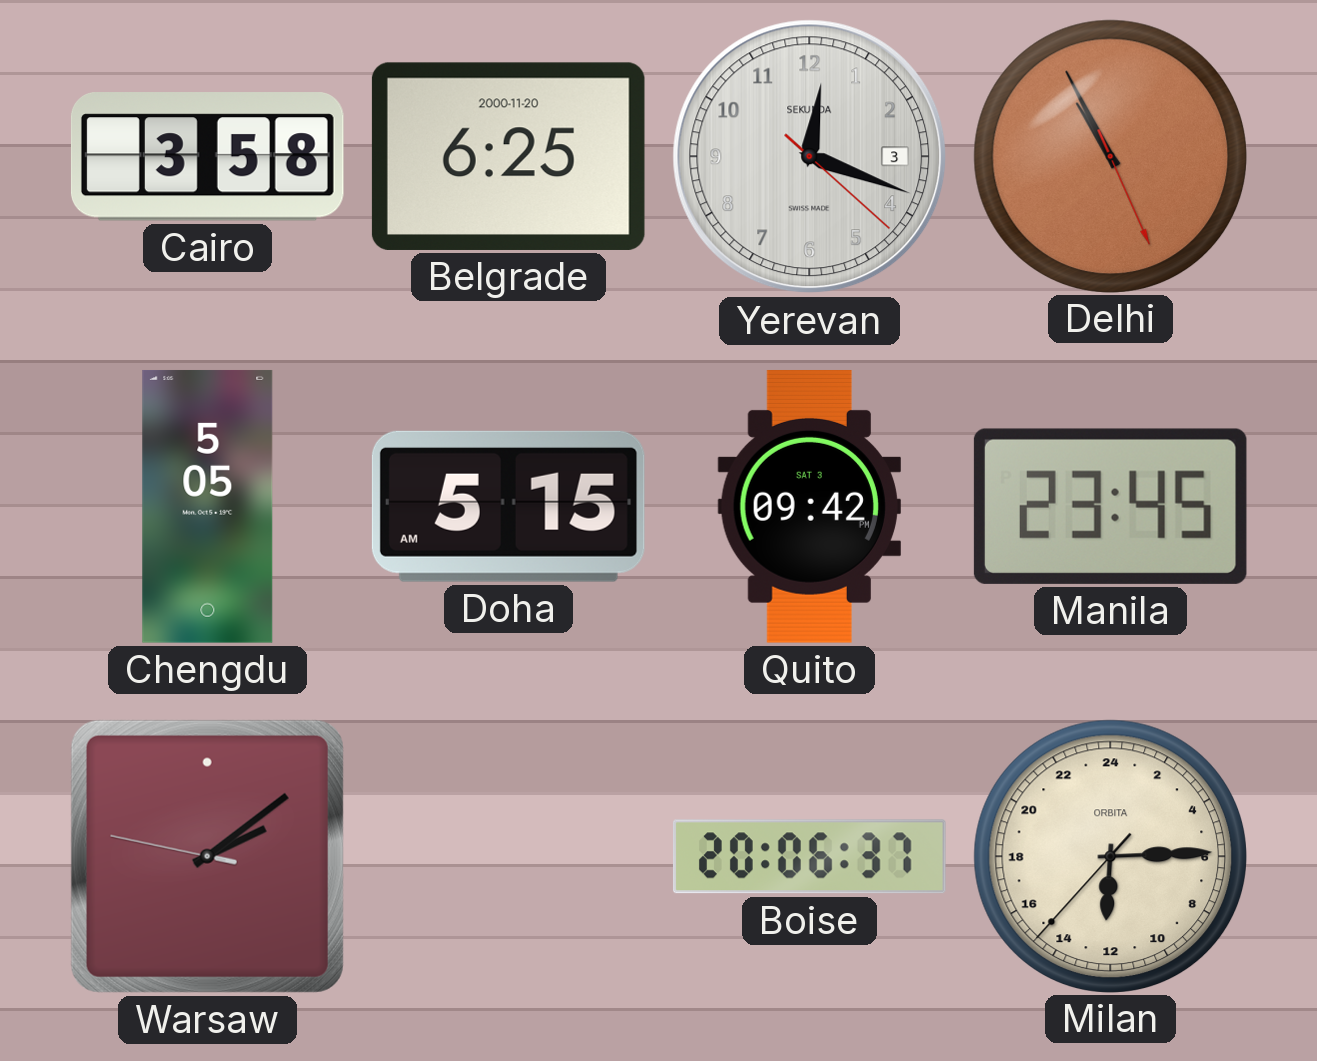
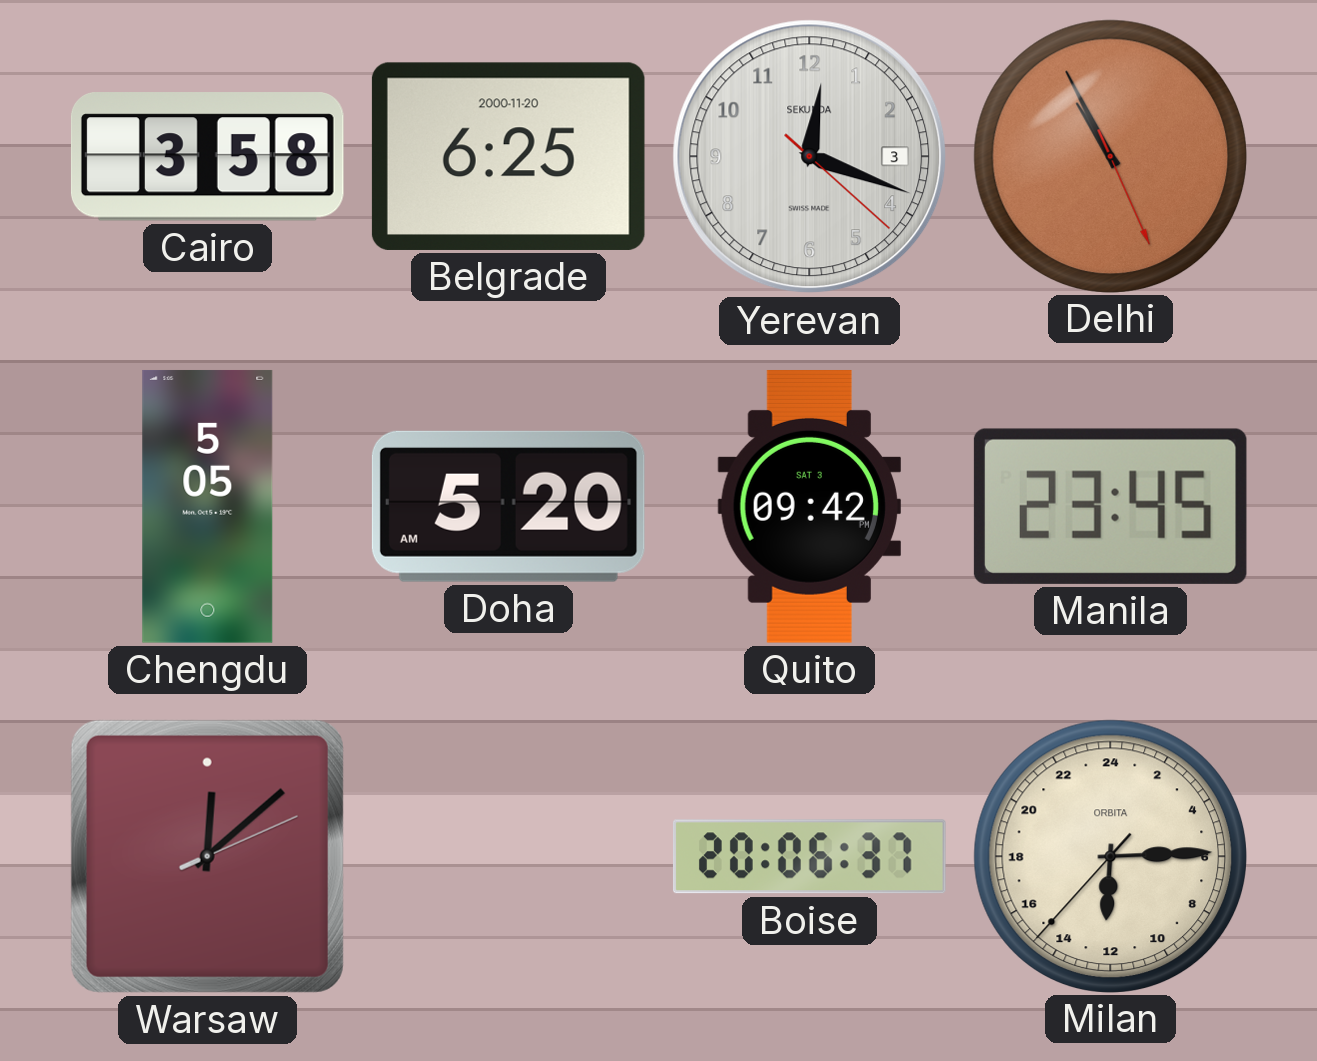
Doha: 5:15 -> 5:20
Warsaw: 2:08 -> 12:08
